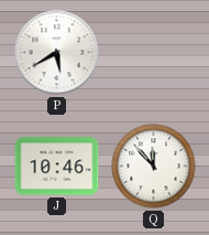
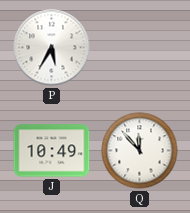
P: 5:40 -> 5:35
J: 10:46 -> 10:49
